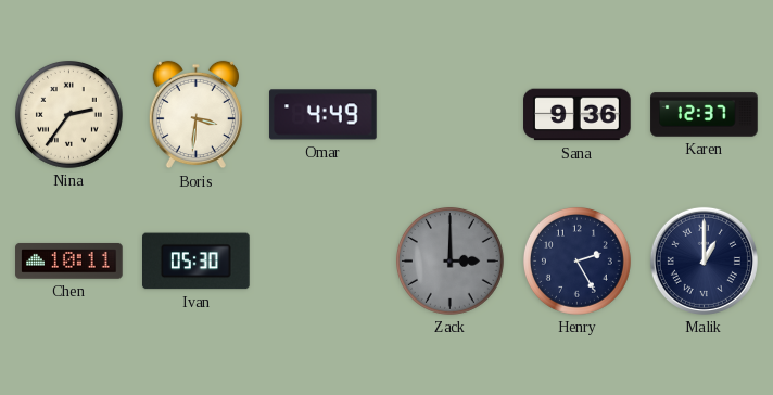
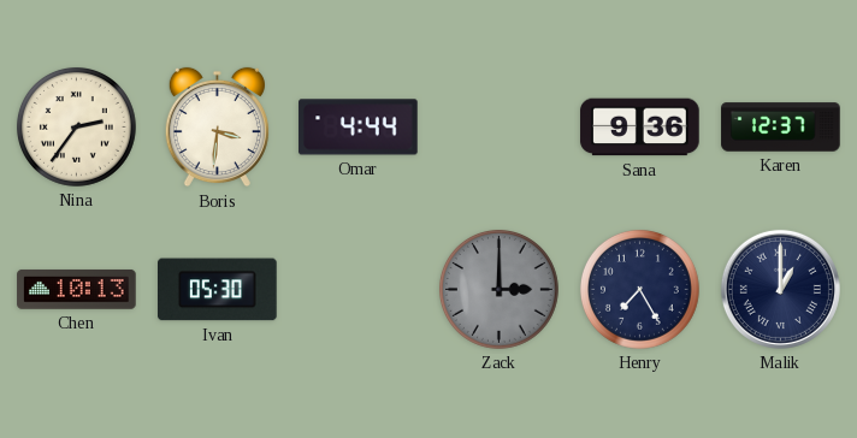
Omar: 4:49 -> 4:44
Chen: 10:11 -> 10:13
Henry: 2:25 -> 7:25
